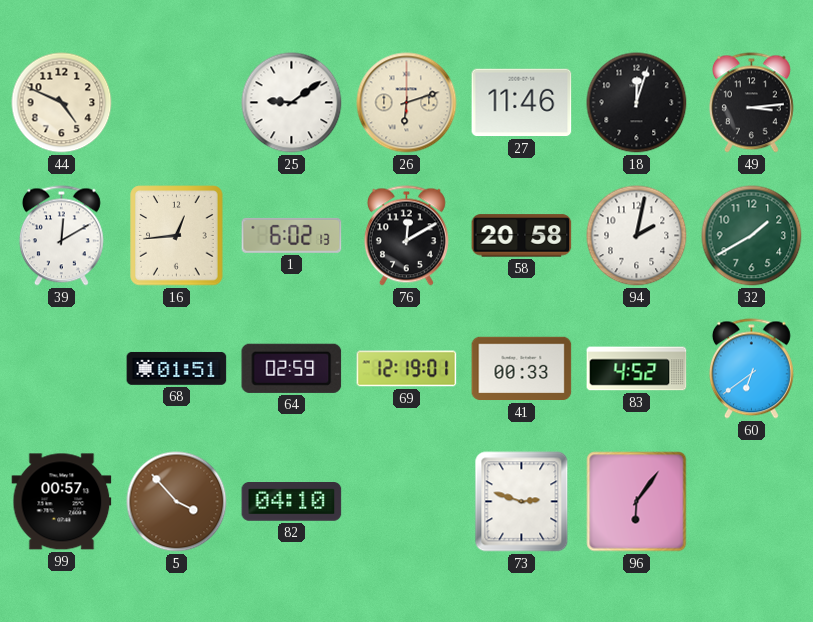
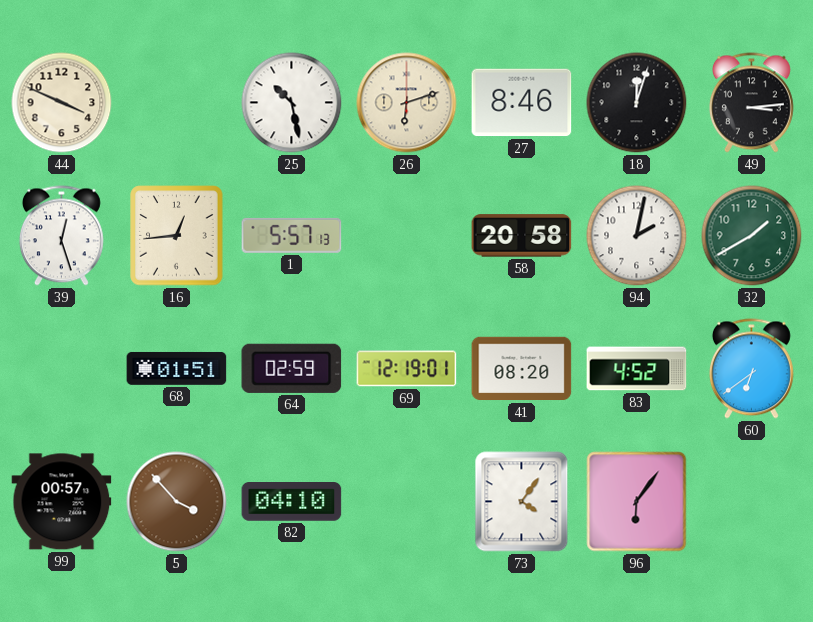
44: 4:49 -> 3:49
25: 9:09 -> 10:28
27: 11:46 -> 8:46
39: 12:10 -> 12:27
1: 6:02 -> 5:57
76: 12:10 -> none
41: 00:33 -> 08:20
73: 2:48 -> 4:06
